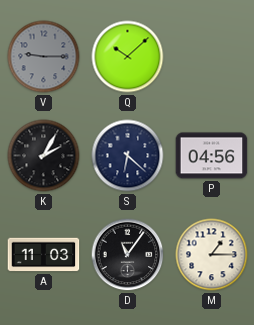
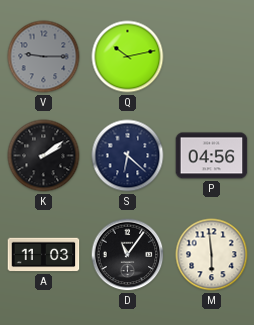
Q: 10:08 -> 10:13
K: 2:05 -> 2:09
M: 1:15 -> 5:59
